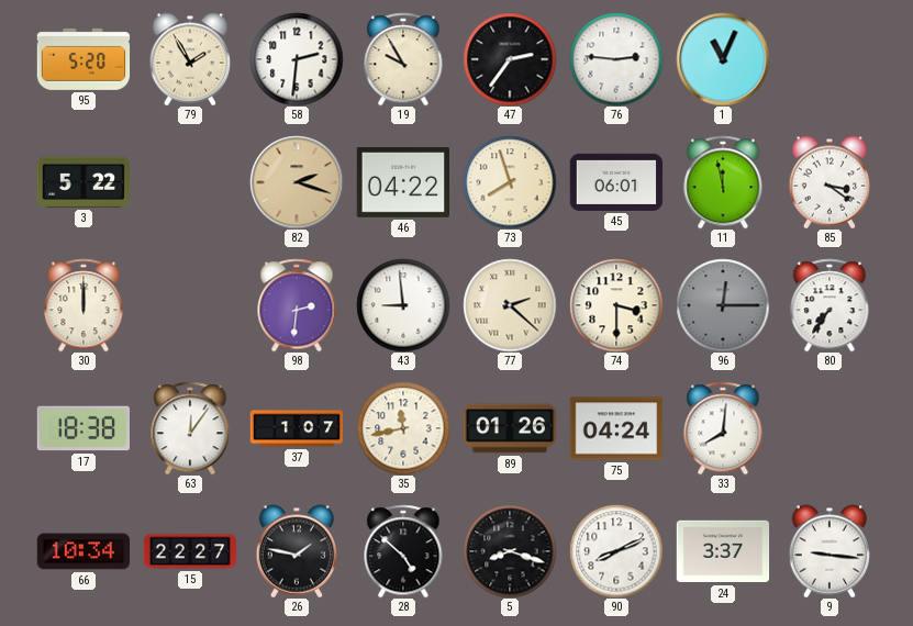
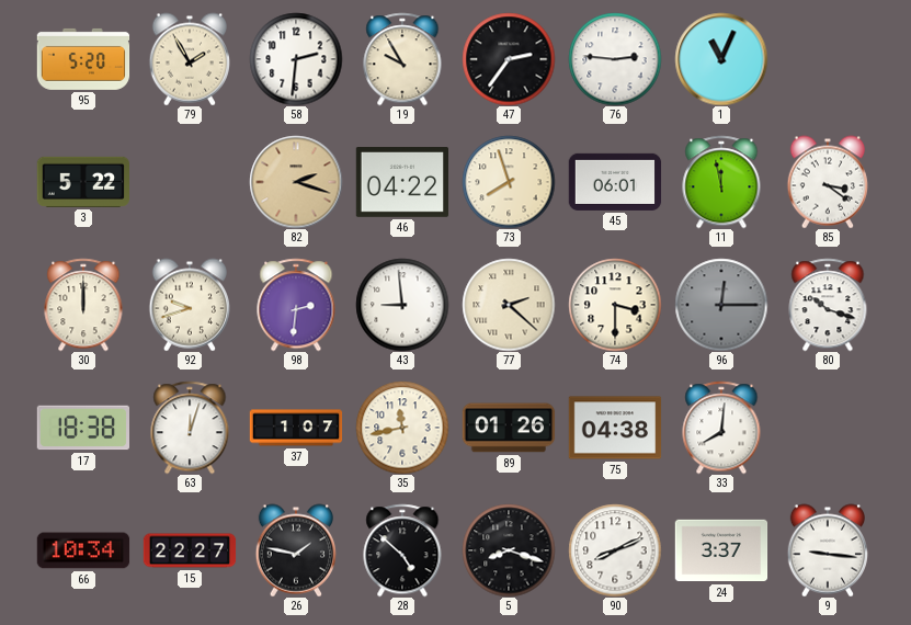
92: none -> 9:42
80: 7:36 -> 10:18
63: 12:06 -> 12:03
75: 04:24 -> 04:38
